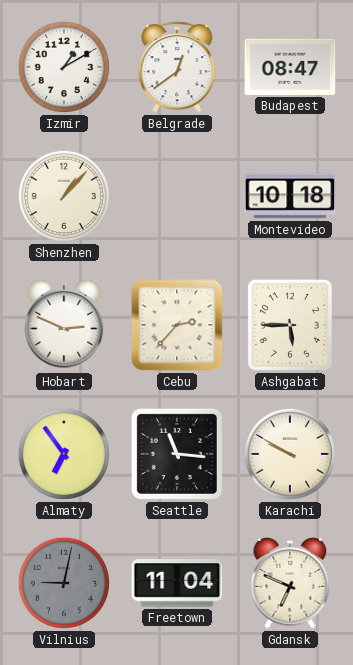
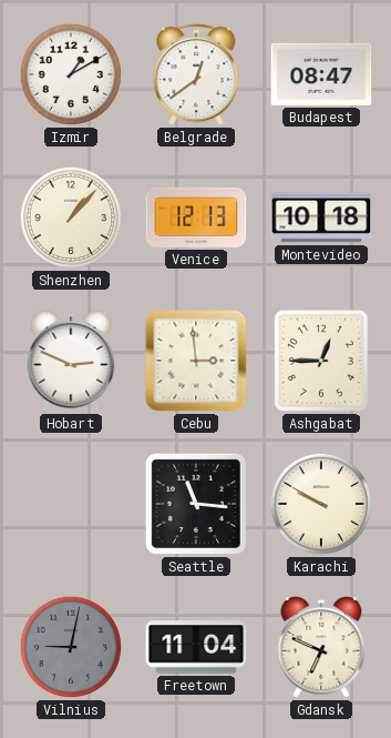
Venice: none -> 12:13
Cebu: 2:37 -> 2:59
Ashgabat: 5:45 -> 12:45
Almaty: 6:54 -> none
